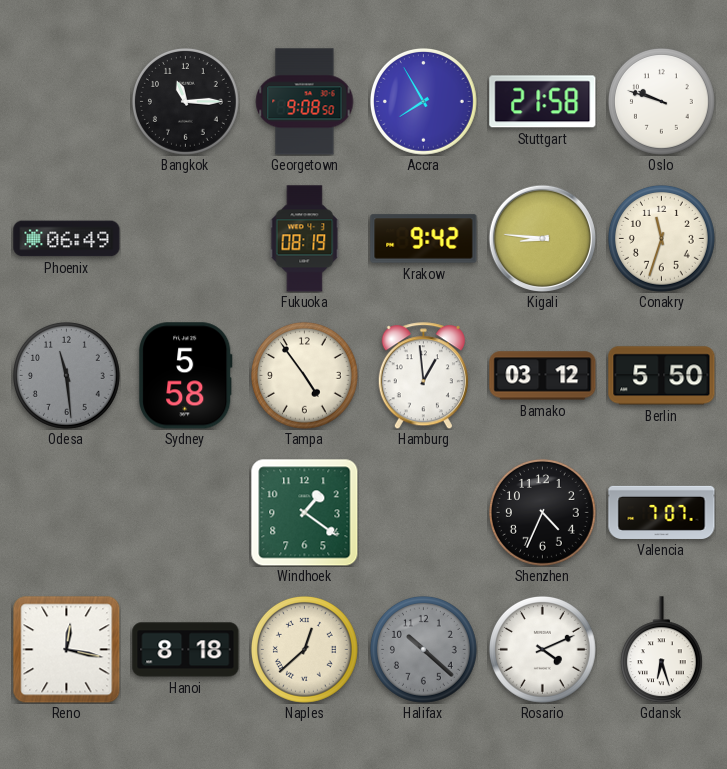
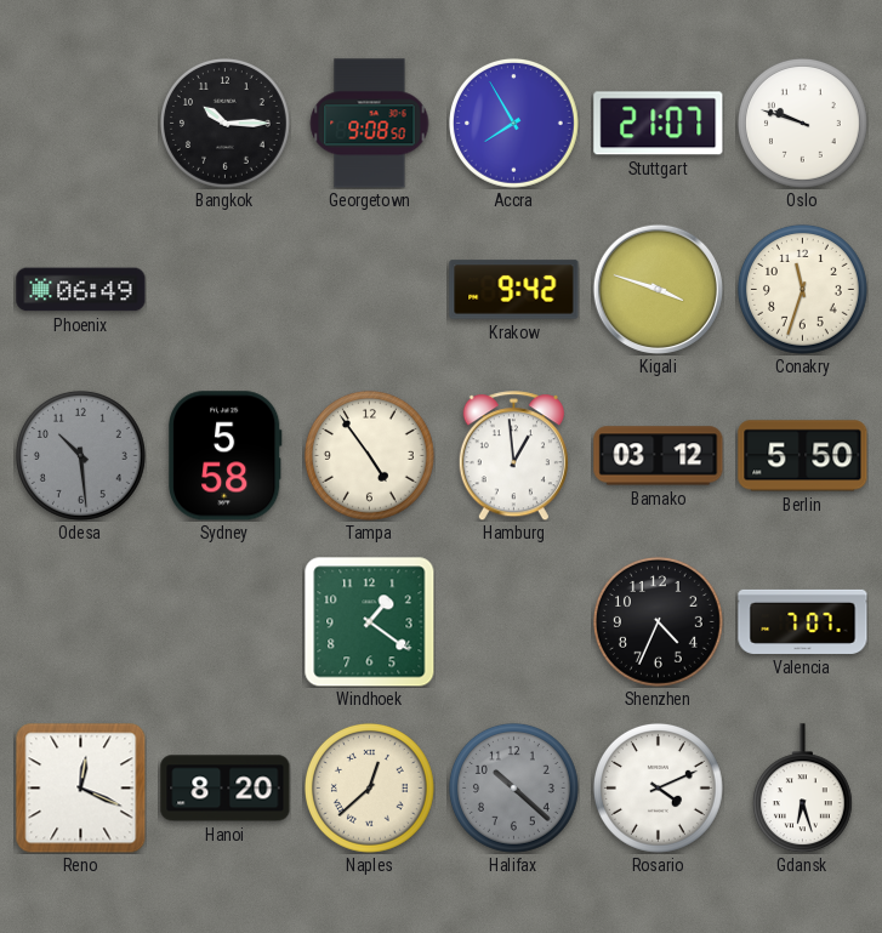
Bangkok: 11:15 -> 10:15
Stuttgart: 21:58 -> 21:07
Fukuoka: 08:19 -> none
Kigali: 8:46 -> 3:48
Odesa: 11:29 -> 10:29
Reno: 12:17 -> 12:19
Hanoi: 8:18 -> 8:20
